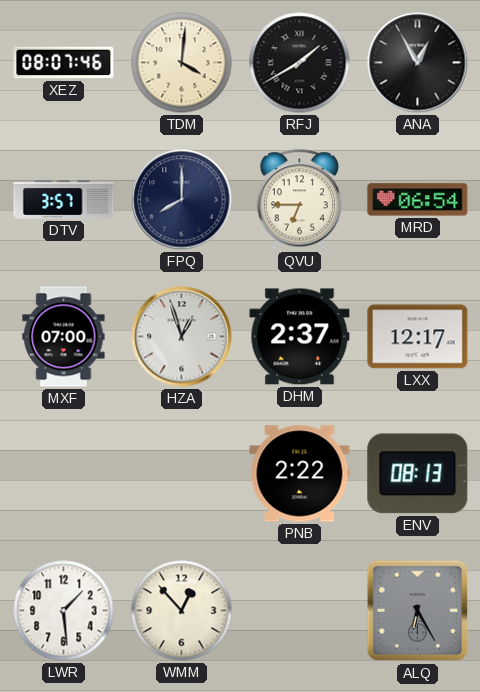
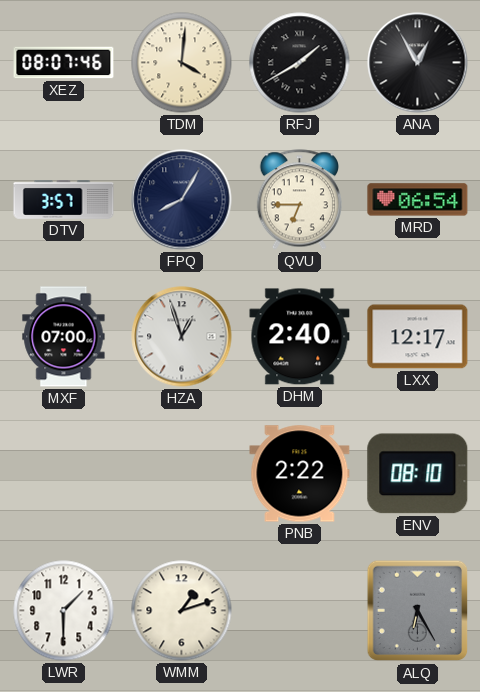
FPQ: 8:00 -> 8:05
DHM: 2:37 -> 2:40
ENV: 08:13 -> 08:10
LWR: 1:29 -> 1:30
WMM: 12:53 -> 1:12
